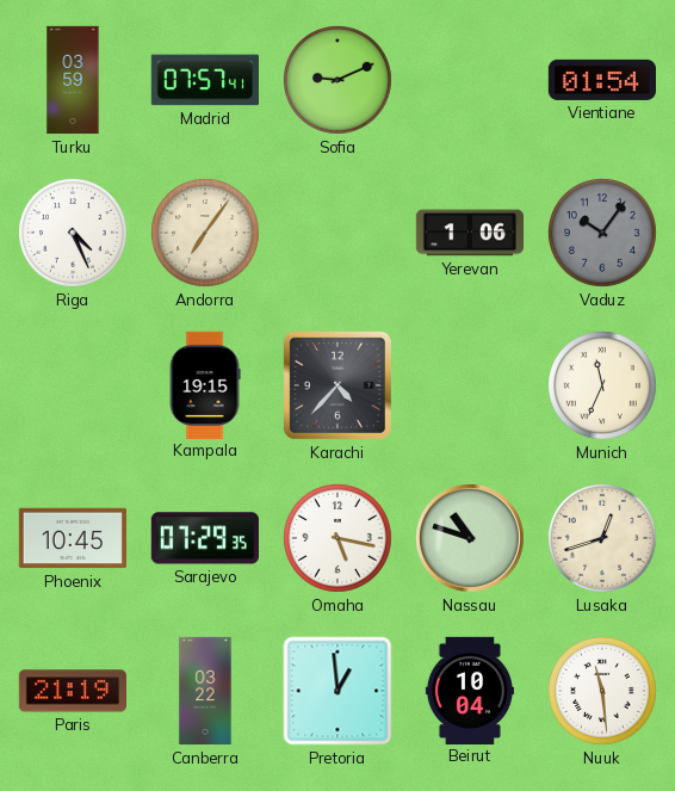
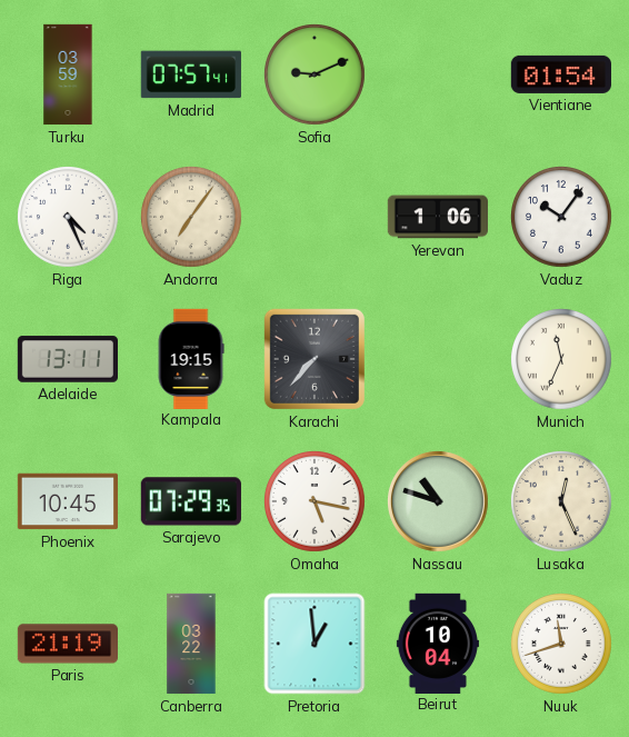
Vaduz dial: grey -> white
Adelaide: none -> 13:11
Karachi: 4:37 -> 7:37
Lusaka: 12:42 -> 12:26
Nuuk: 11:29 -> 11:42
